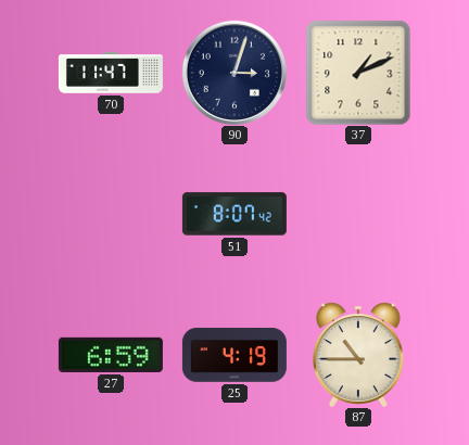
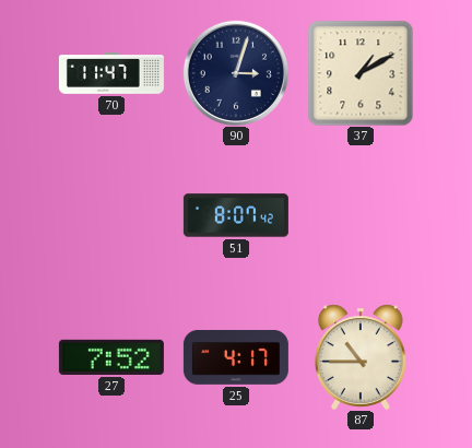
37: 1:11 -> 1:10
27: 6:59 -> 7:52
25: 4:19 -> 4:17
